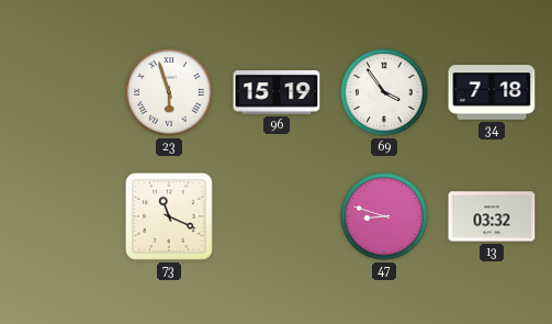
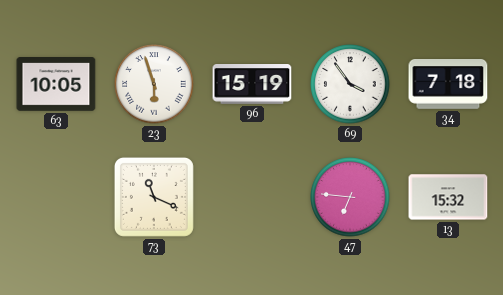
63: none -> 10:05
47: 8:48 -> 6:46
13: 03:32 -> 15:32
